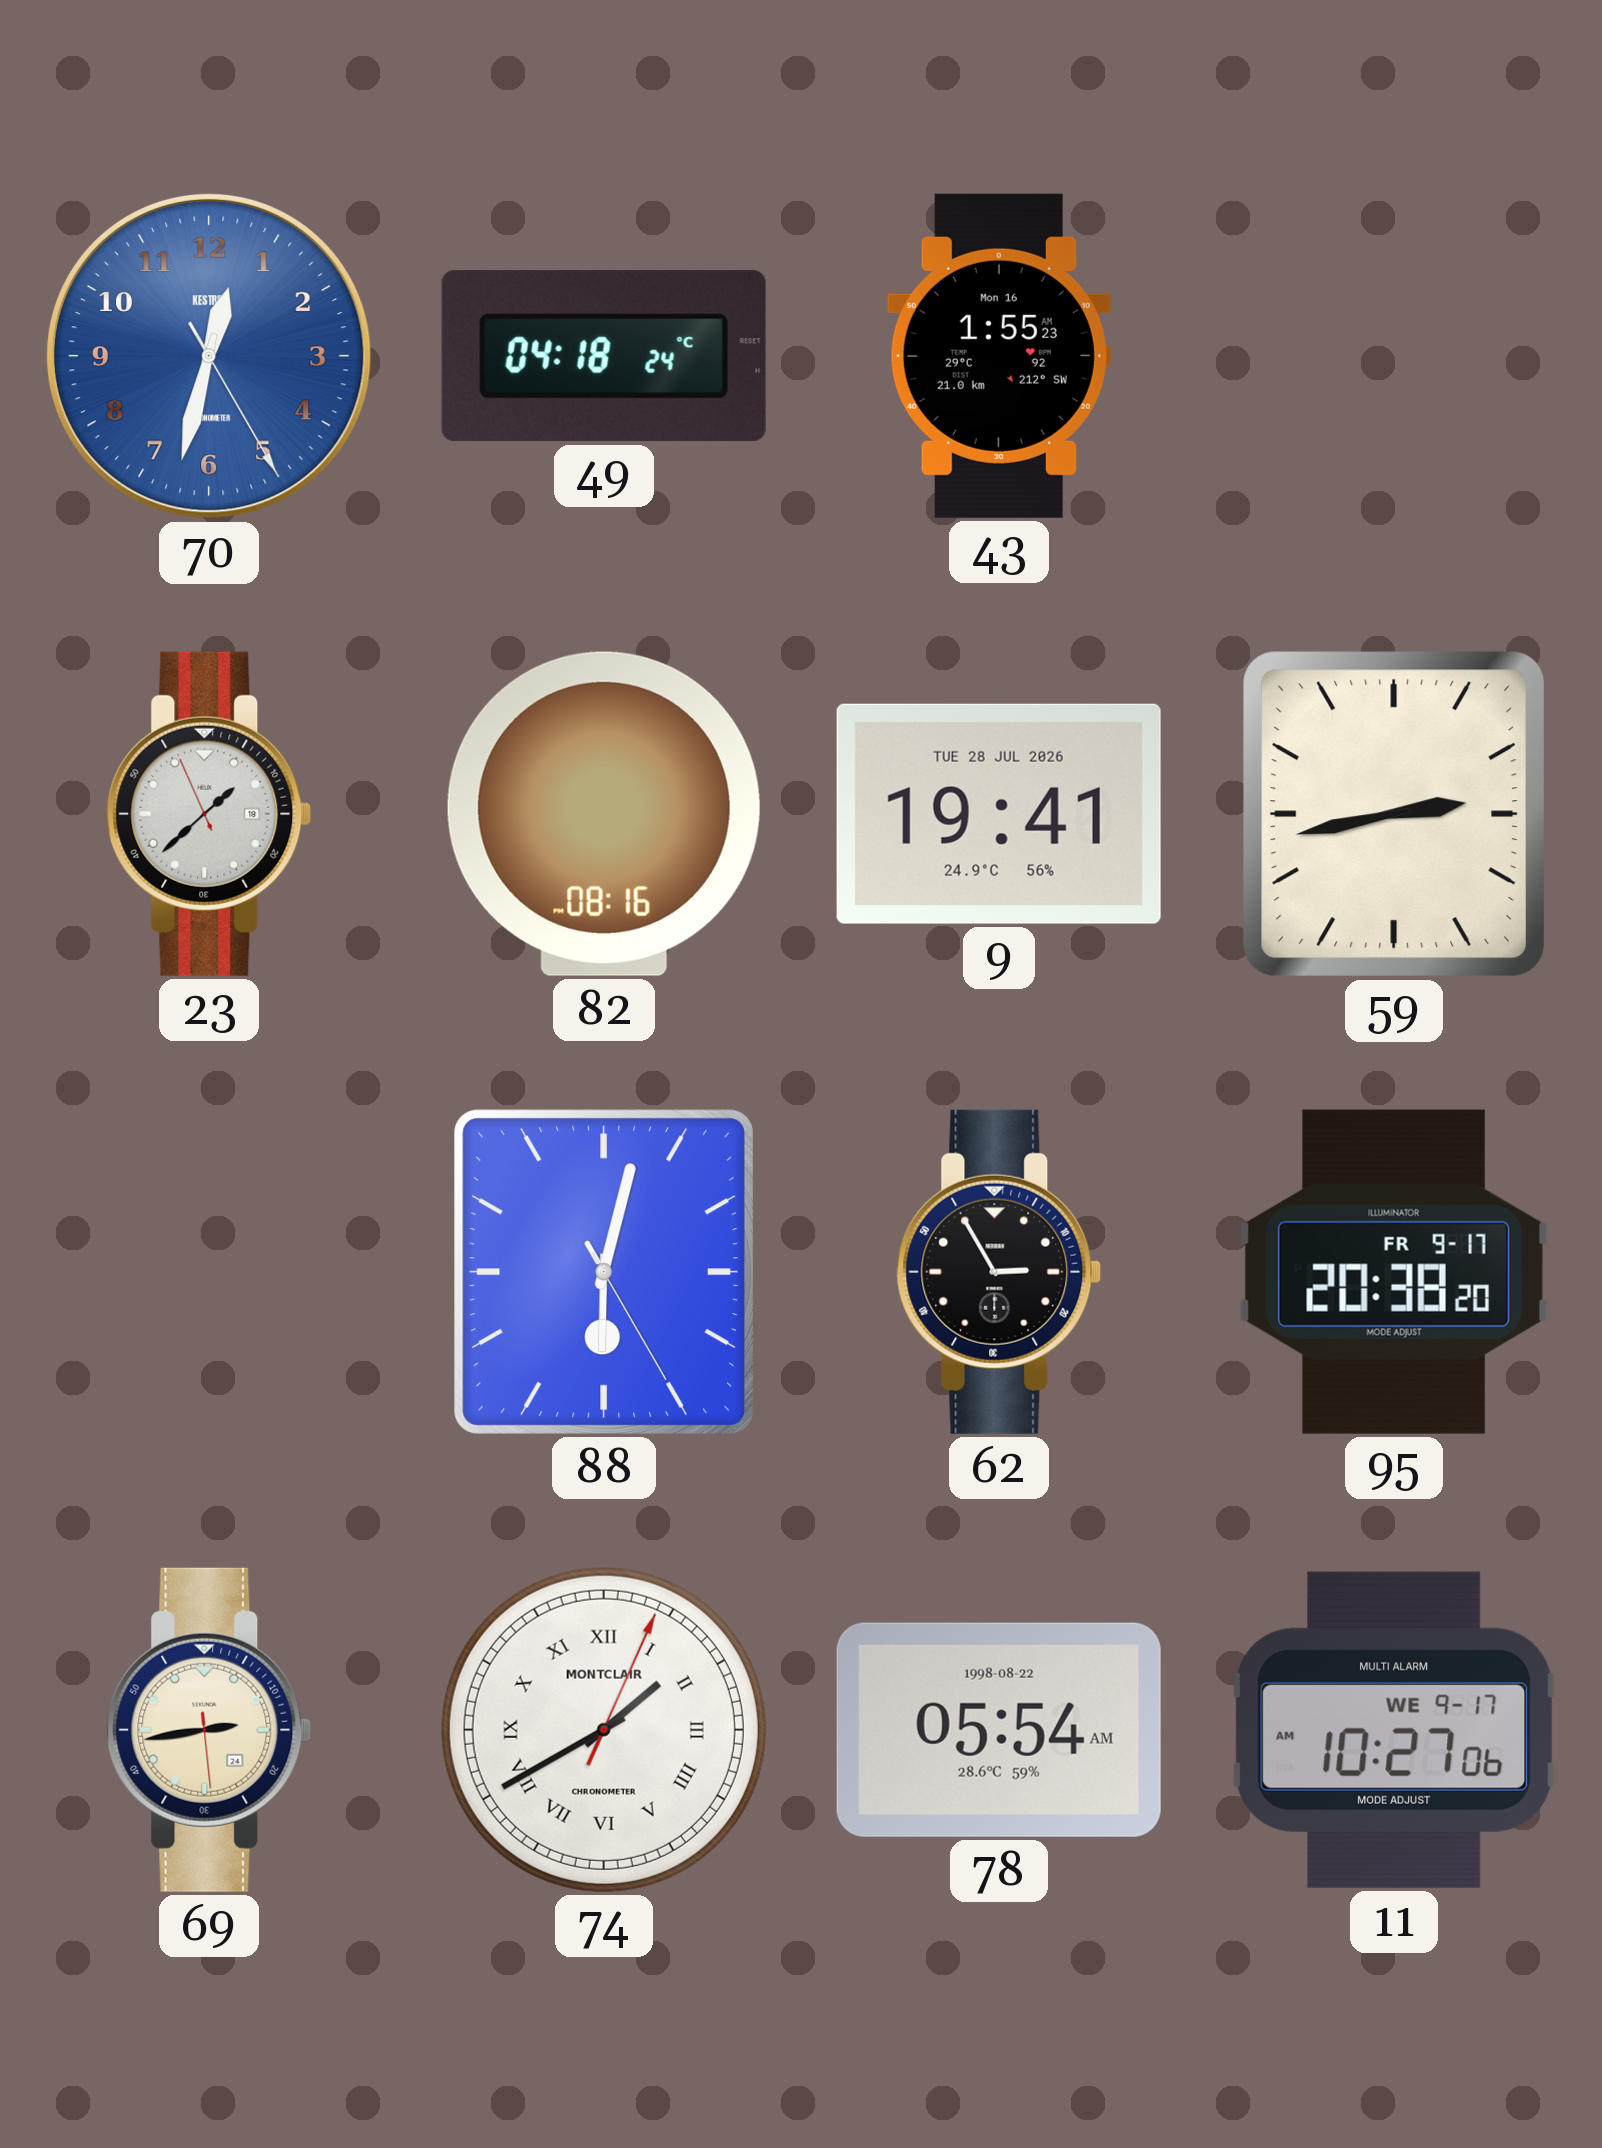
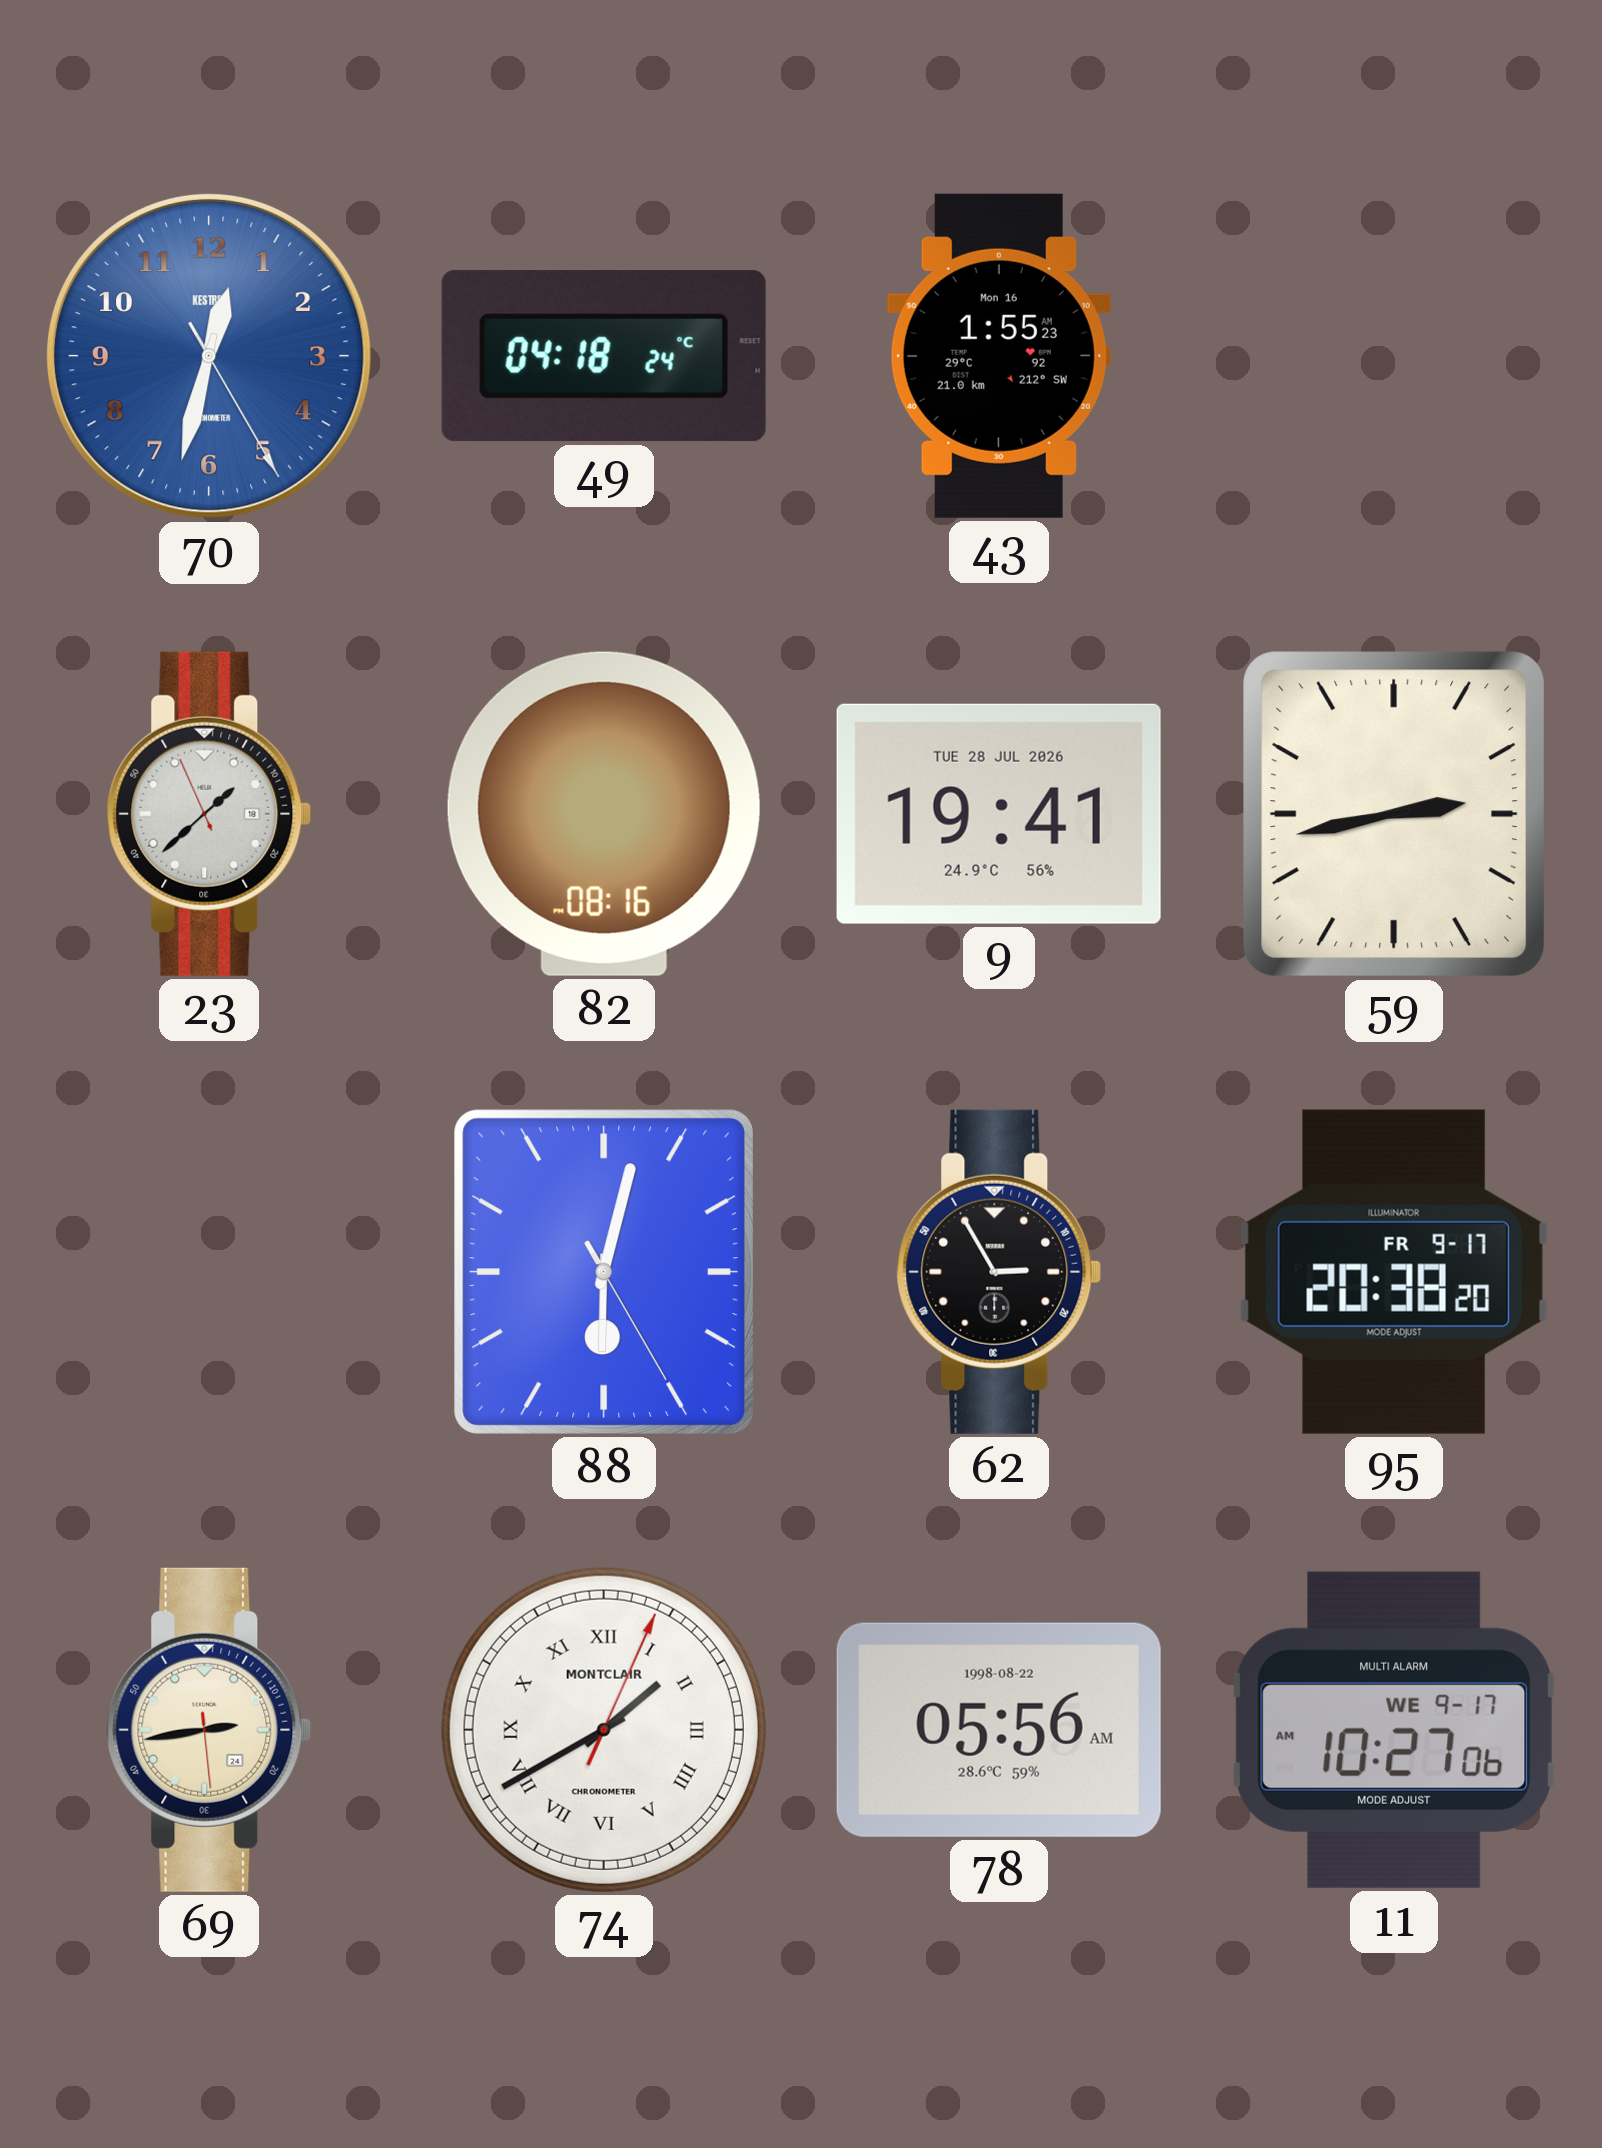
78: 05:54 -> 05:56
